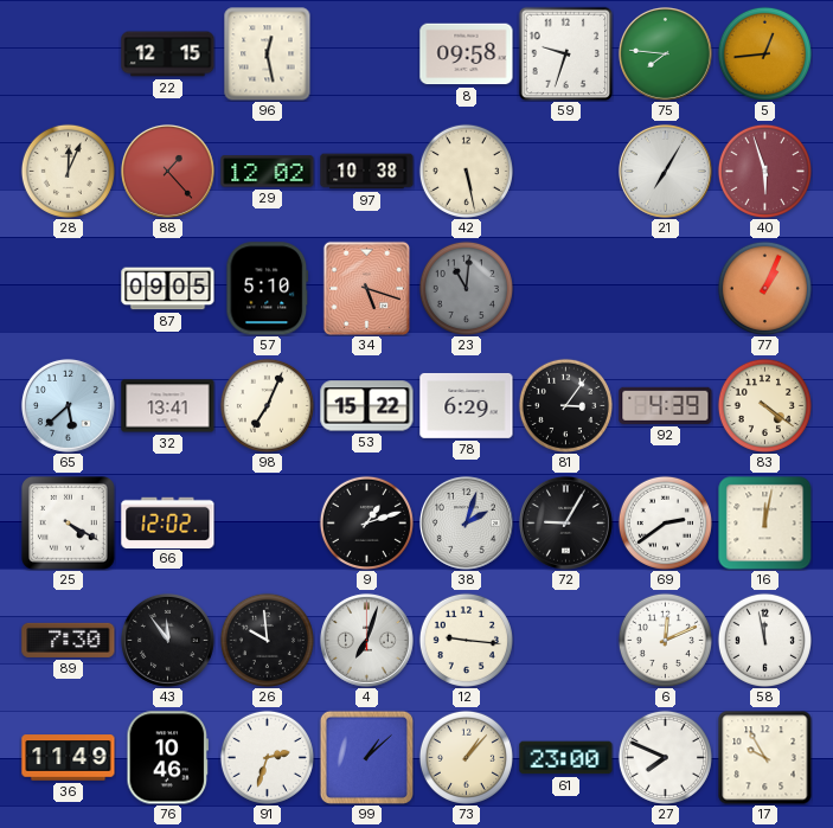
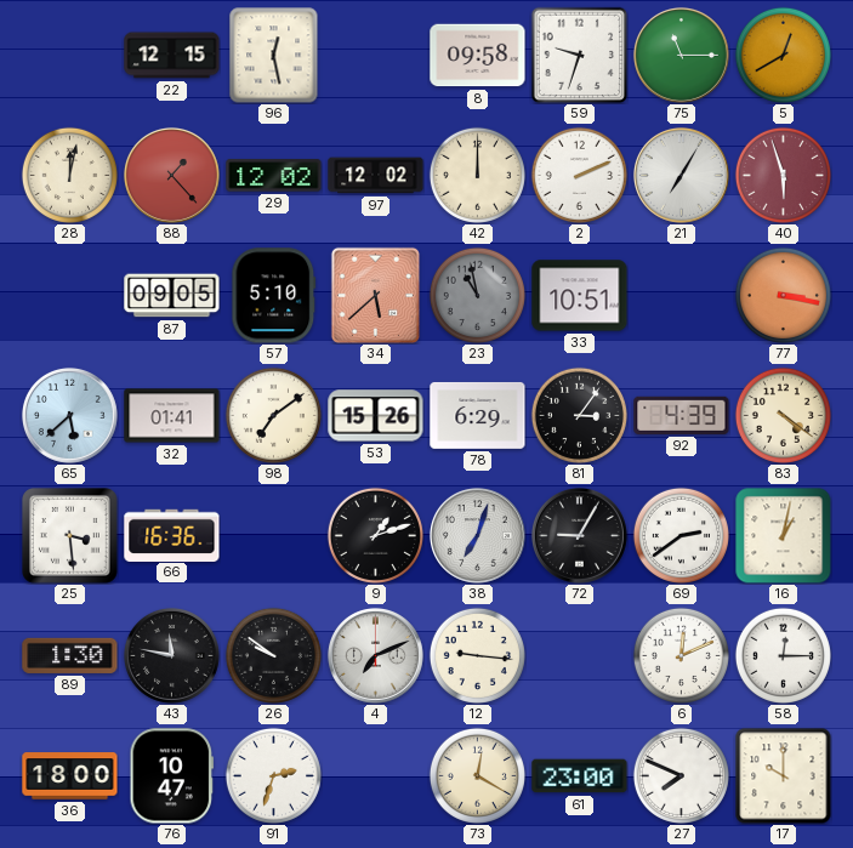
75: 7:46 -> 11:15
5: 12:44 -> 12:40
28: 12:04 -> 12:02
97: 10:38 -> 12:02
42: 5:28 -> 12:00
2: none -> 2:11
34: 5:18 -> 5:38
23: 11:01 -> 10:58
33: none -> 10:51
77: 1:04 -> 3:17
32: 13:41 -> 01:41
98: 7:04 -> 7:09
53: 15:22 -> 15:26
25: 4:20 -> 3:29
66: 12:02 -> 16:36
38: 2:03 -> 7:03
16: 12:02 -> 1:02
89: 7:30 -> 1:30
43: 11:54 -> 11:47
26: 9:59 -> 9:51
4: 7:03 -> 7:11
58: 11:58 -> 12:15
36: 11:49 -> 18:00
76: 10:46 -> 10:47
99: 1:08 -> none
73: 1:07 -> 12:20
17: 9:55 -> 10:00
